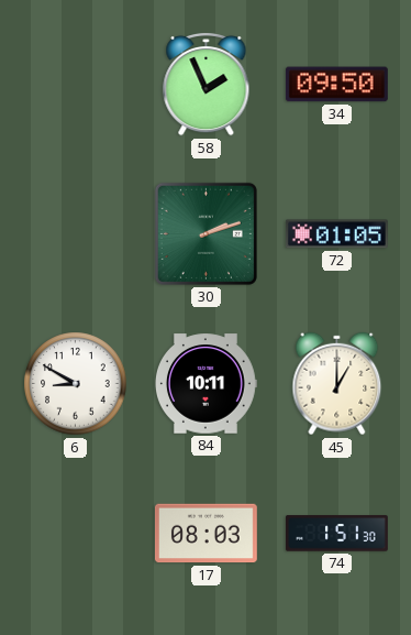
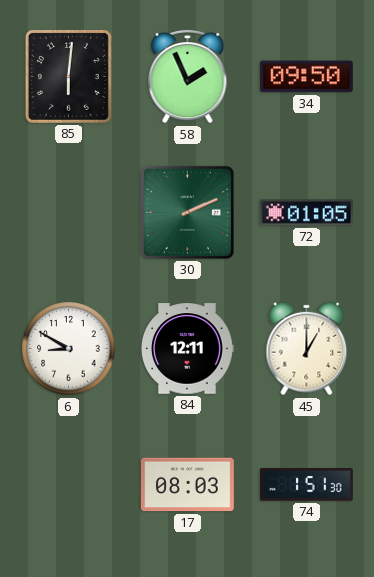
85: none -> 6:01
30: 2:12 -> 2:11
84: 10:11 -> 12:11
